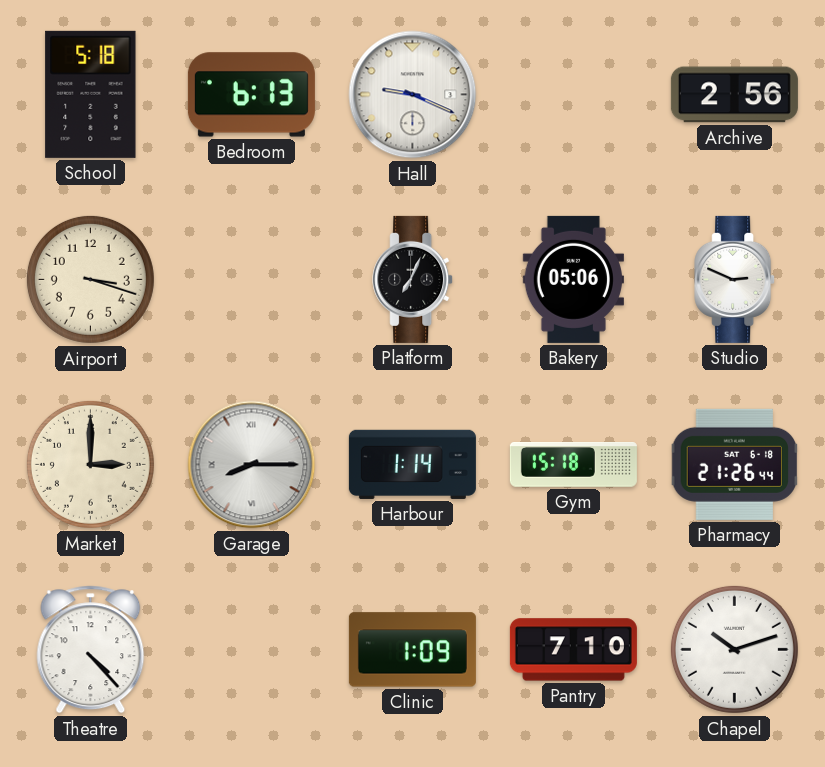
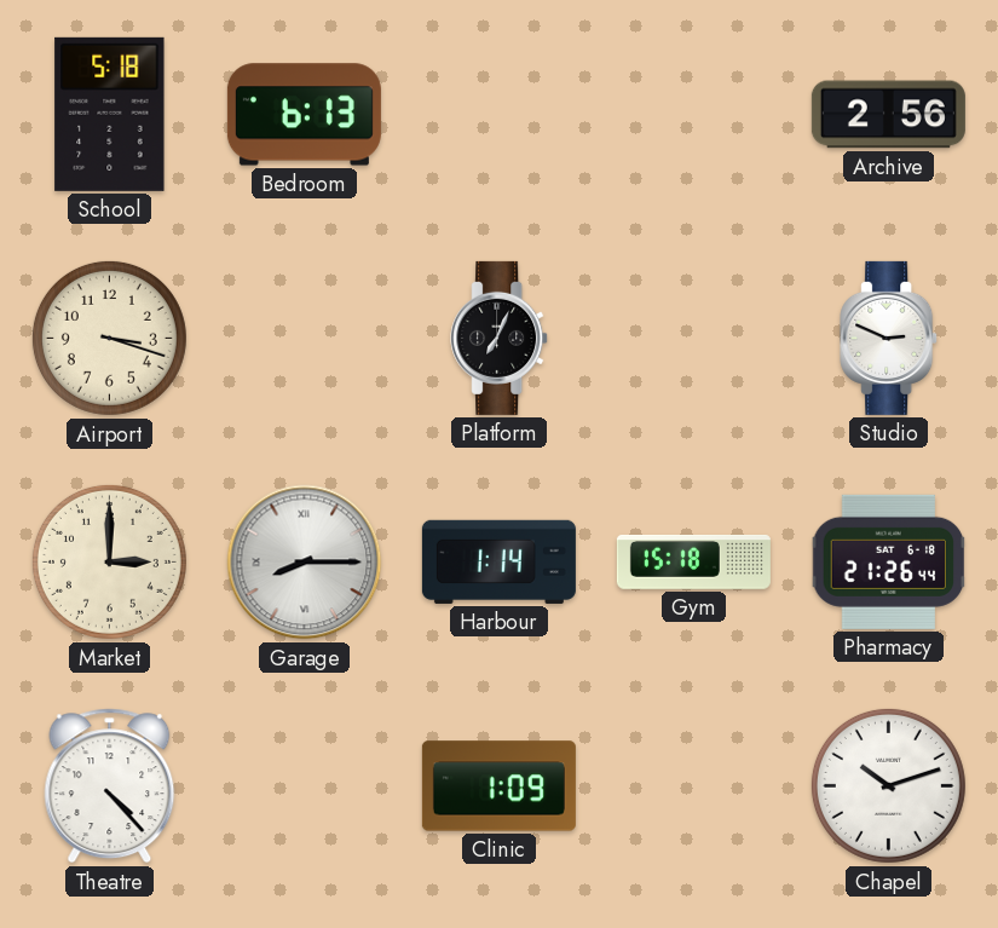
Hall: 9:19 -> none
Bakery: 05:06 -> none
Pantry: 7:10 -> none
